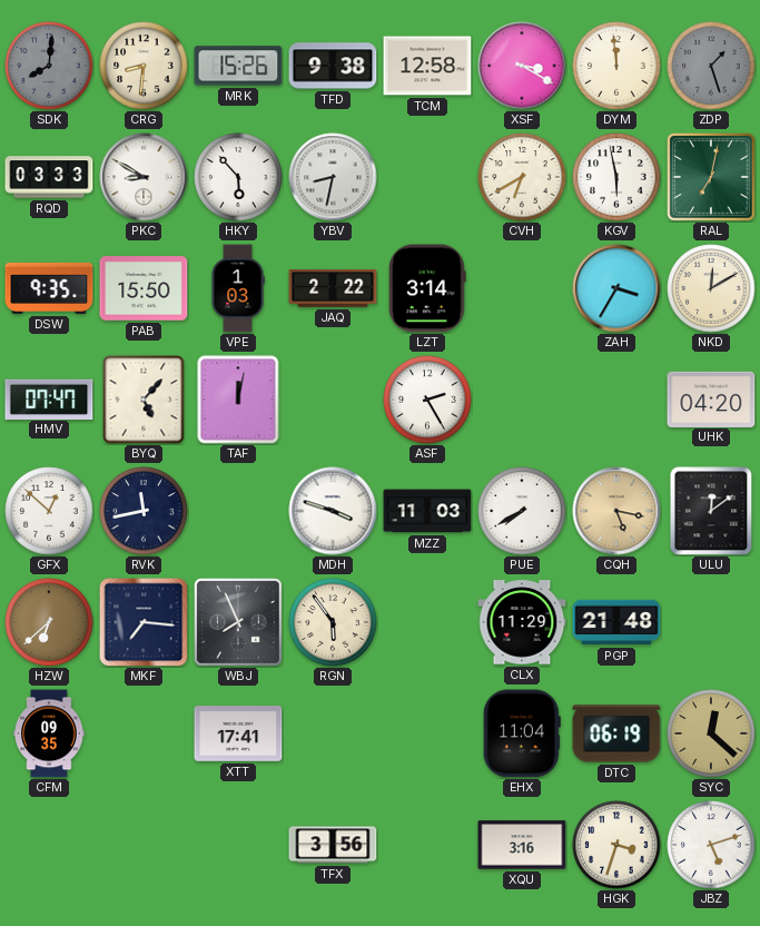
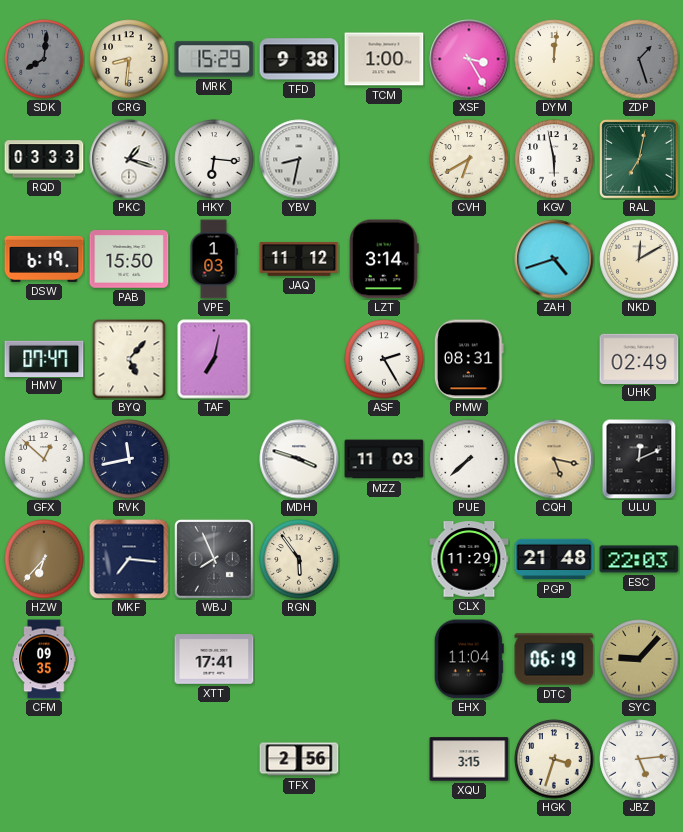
MRK: 15:26 -> 15:29
TCM: 12:58 -> 1:00
XSF: 3:20 -> 3:25
DYM: 11:59 -> 12:01
PKC: 8:50 -> 1:18
HKY: 5:53 -> 6:16
DSW: 9:35 -> 6:19
JAQ: 2:22 -> 11:12
ZAH: 3:35 -> 4:42
TAF: 12:02 -> 7:02
PMW: none -> 08:31
UHK: 04:20 -> 02:49
PUE: 7:40 -> 7:38
ULU: 12:09 -> 12:11
HZW: 6:38 -> 6:37
ESC: none -> 22:03
SYC: 12:22 -> 9:07
TFX: 3:56 -> 2:56
XQU: 3:16 -> 3:15
JBZ: 5:12 -> 5:14
